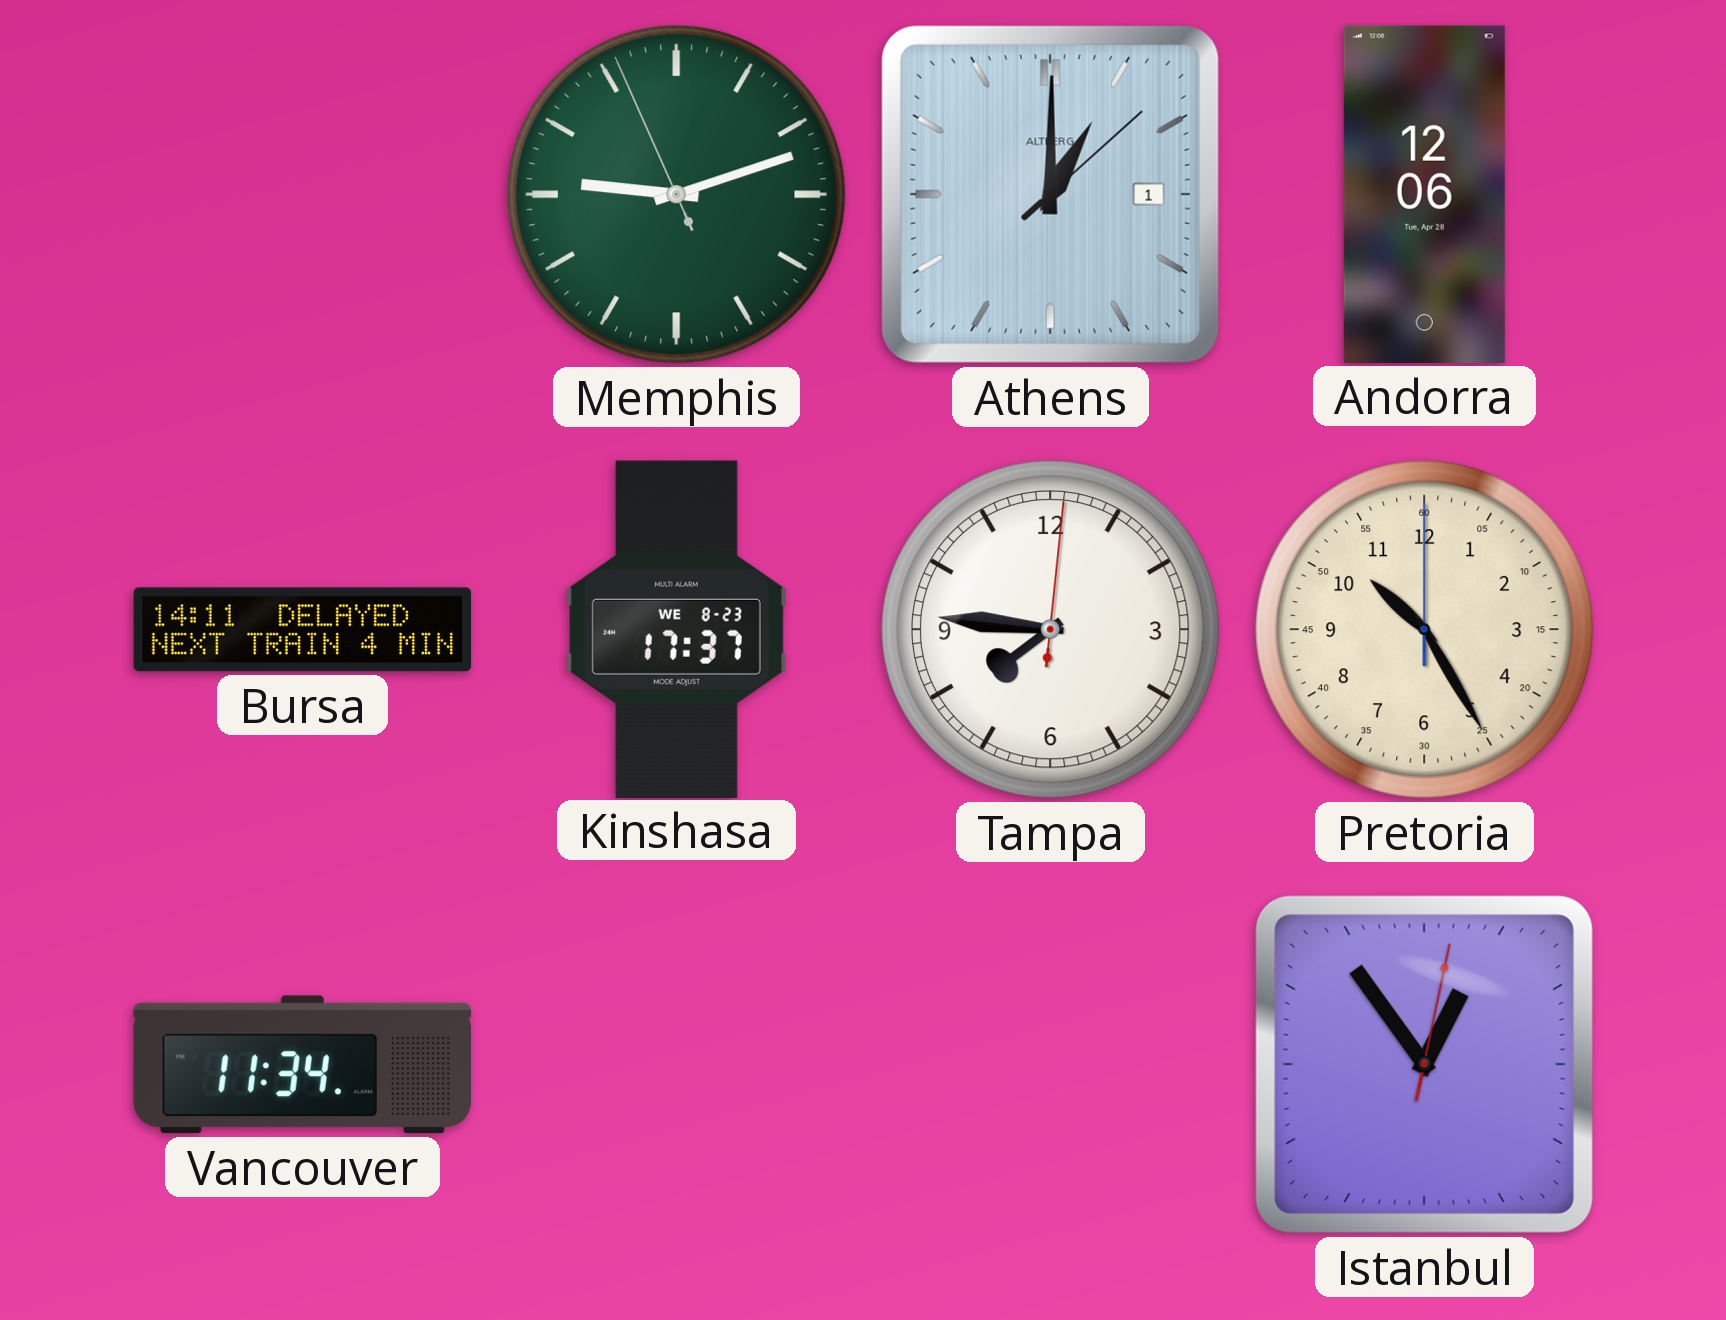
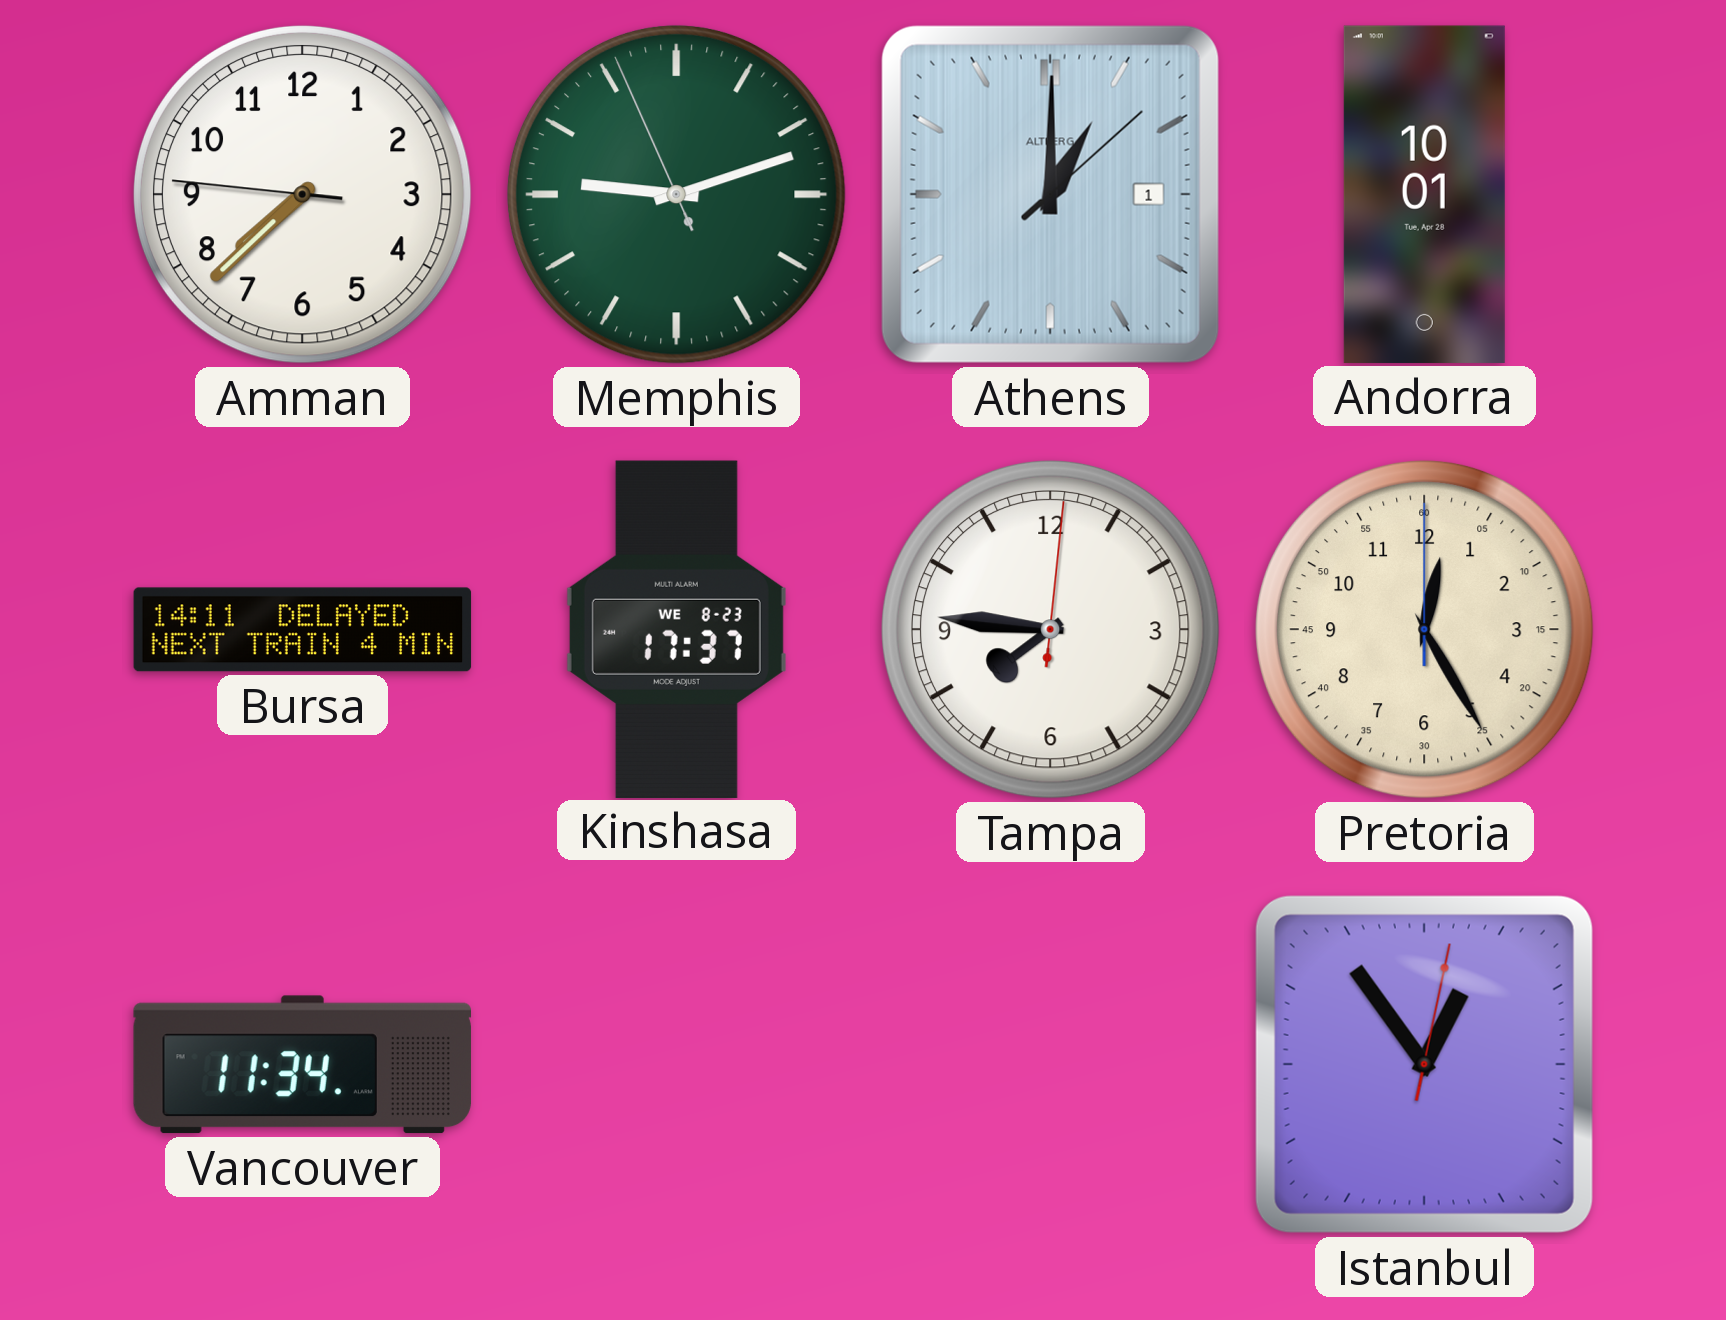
Amman: none -> 7:37
Andorra: 12:06 -> 10:01
Pretoria: 10:25 -> 12:25
